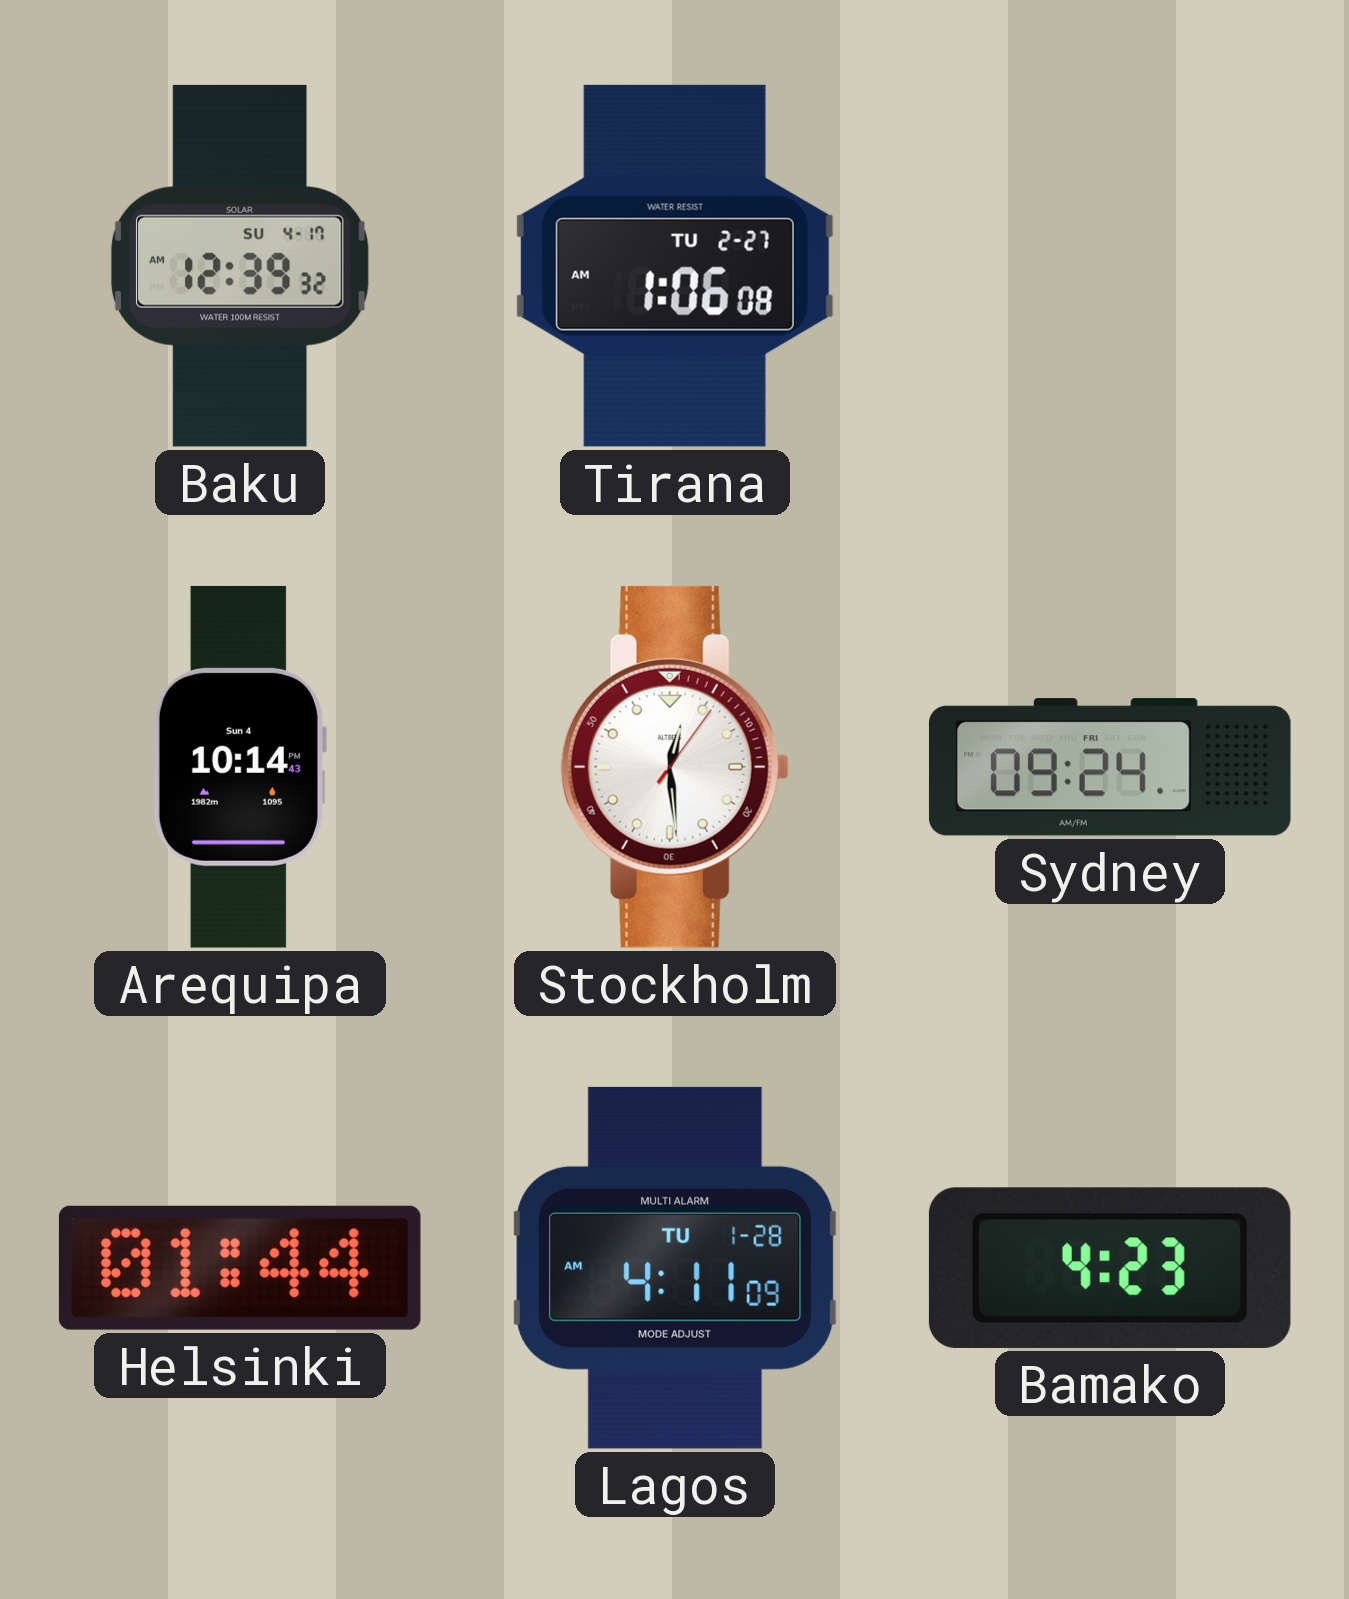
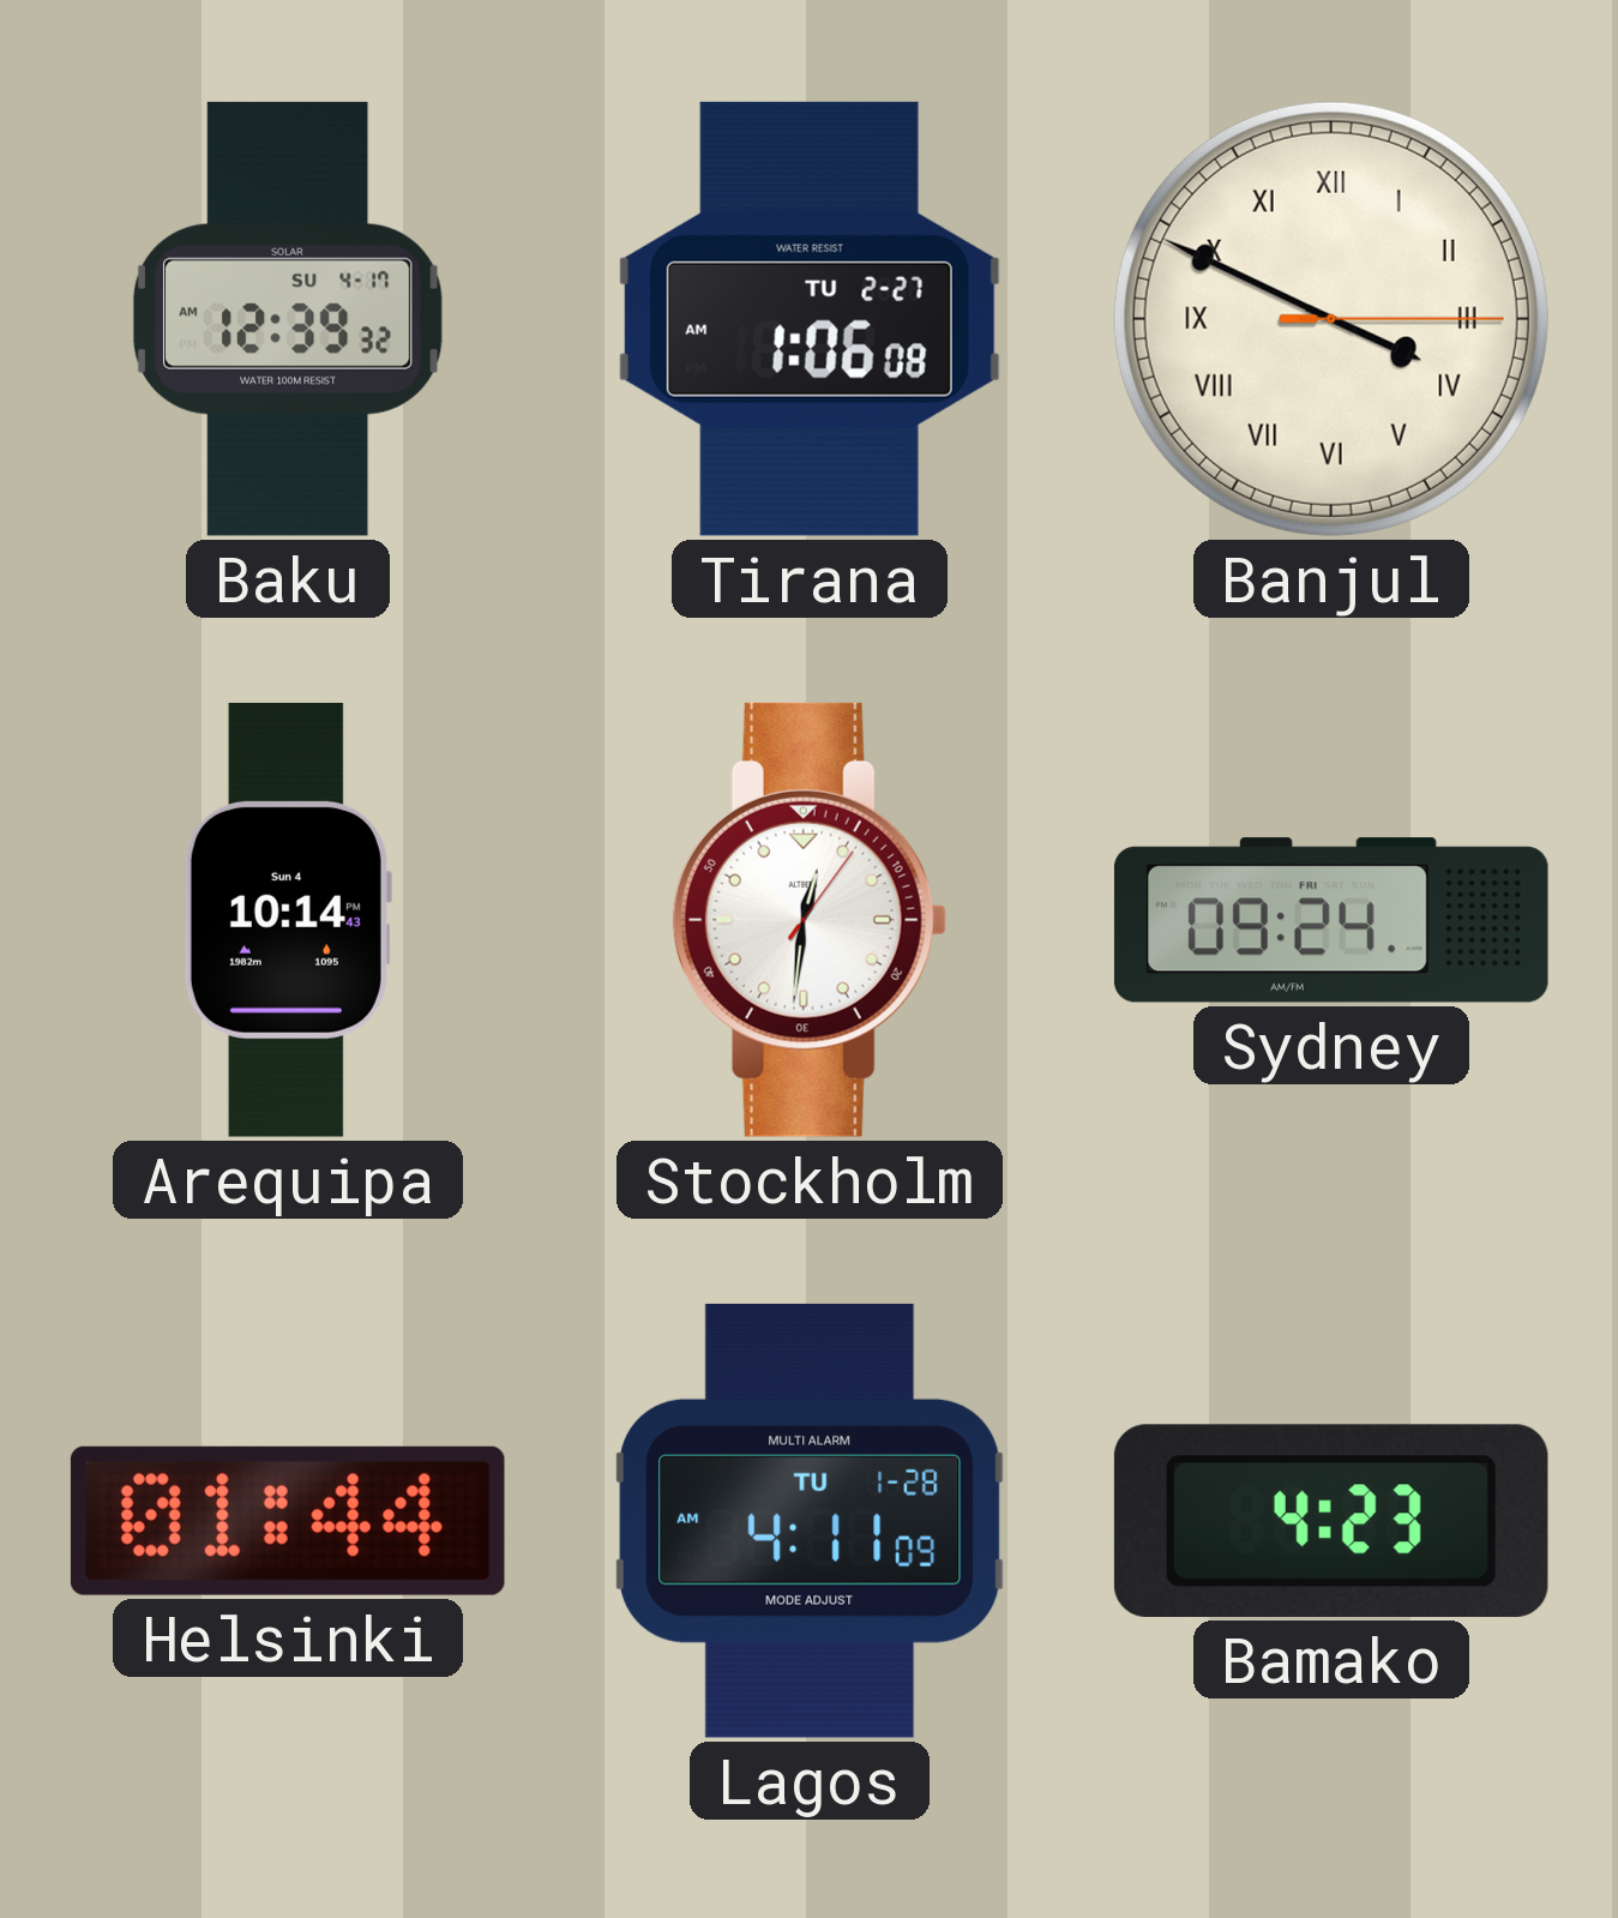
Banjul: none -> 3:49
Stockholm: 12:29 -> 12:31
